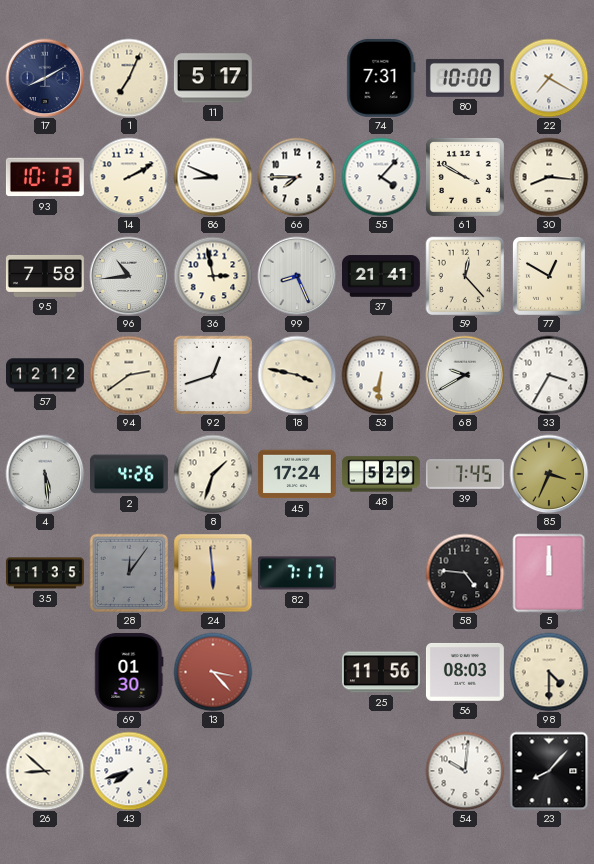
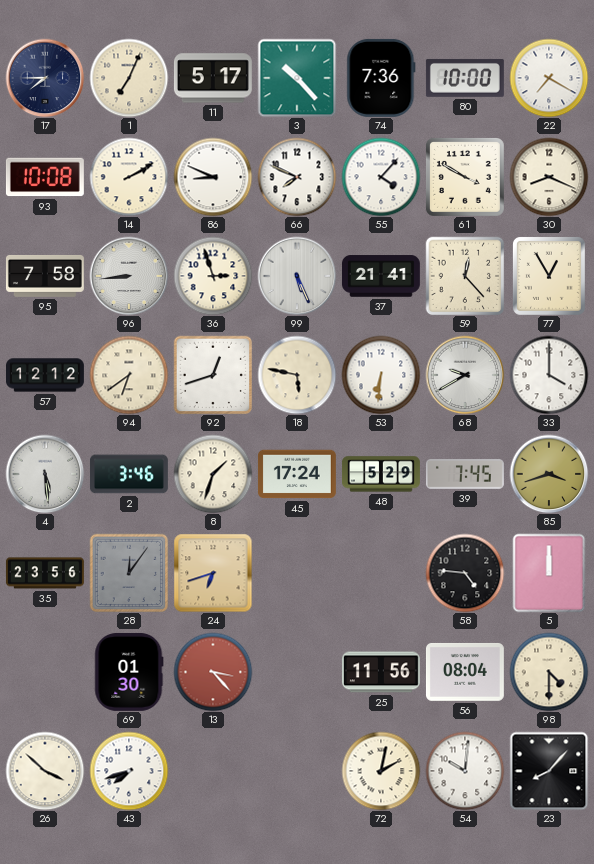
17: 8:10 -> 7:45
3: none -> 10:23
74: 7:31 -> 7:36
93: 10:13 -> 10:08
66: 7:45 -> 7:49
30: 8:16 -> 8:19
96: 10:44 -> 8:44
36: 2:58 -> 2:57
99: 8:26 -> 5:26
77: 12:50 -> 12:55
94: 2:39 -> 6:39
18: 3:47 -> 5:47
33: 3:35 -> 4:00
2: 4:26 -> 3:46
85: 3:34 -> 3:42
35: 11:35 -> 23:56
24: 5:59 -> 6:42
82: 7:17 -> none
56: 08:03 -> 08:04
26: 8:52 -> 3:52
72: none -> 2:02
